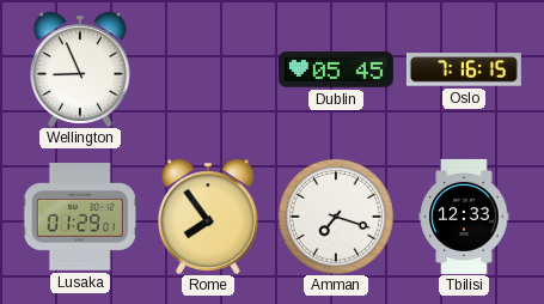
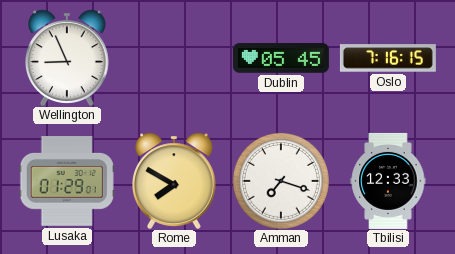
Rome: 7:54 -> 7:50
